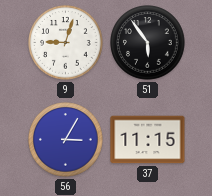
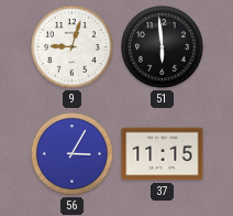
51: 5:54 -> 5:59
